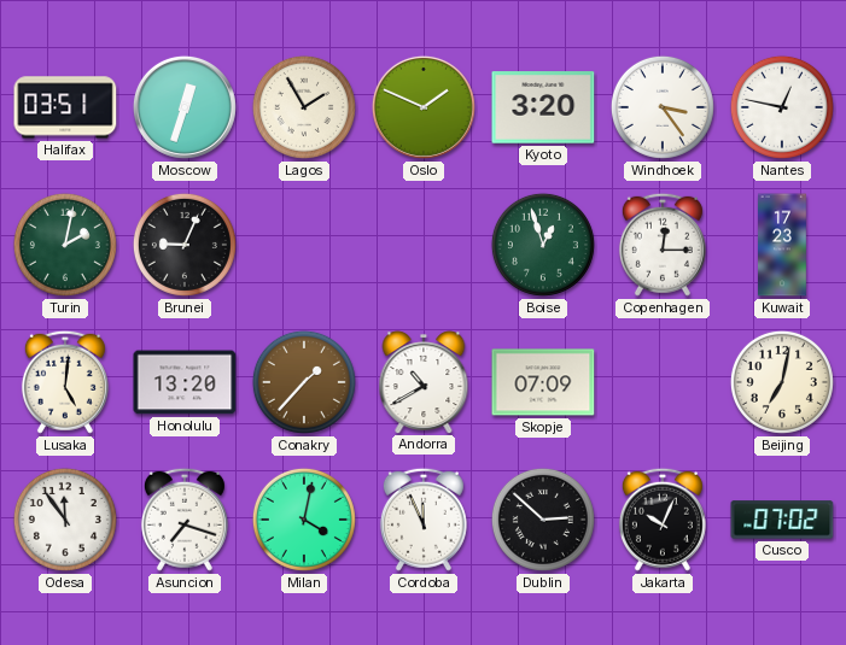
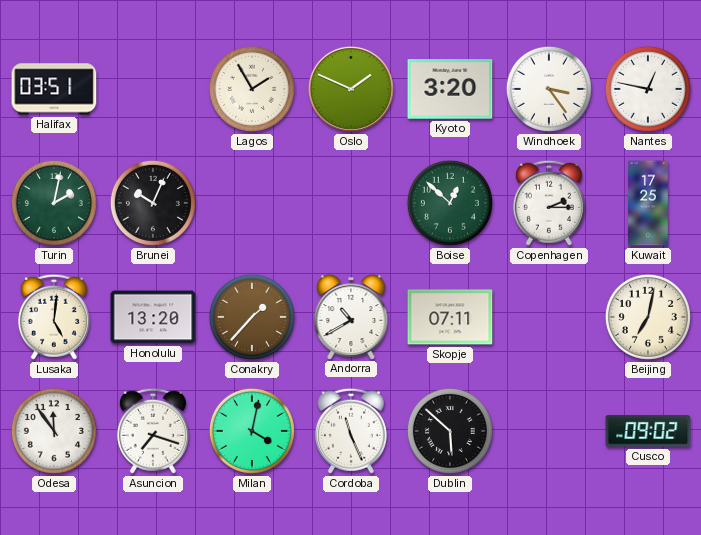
Moscow: 12:33 -> none
Brunei: 9:04 -> 10:04
Boise: 12:57 -> 12:52
Copenhagen: 12:15 -> 2:15
Kuwait: 17:23 -> 17:25
Skopje: 07:09 -> 07:11
Cordoba: 11:56 -> 11:26
Dublin: 2:52 -> 5:52
Jakarta: 10:04 -> none
Cusco: 07:02 -> 09:02
